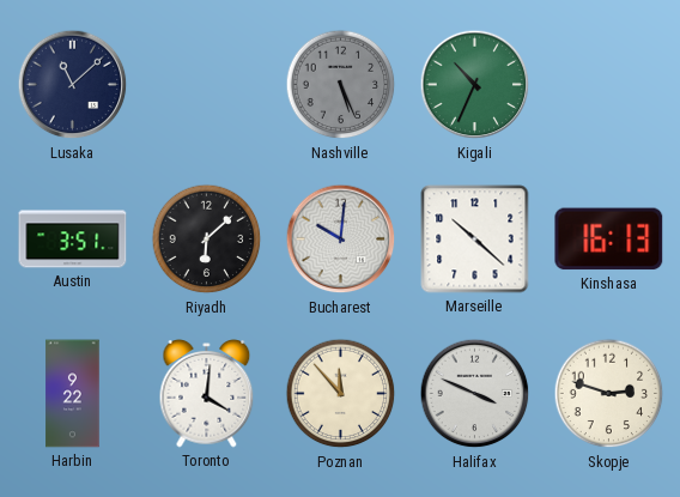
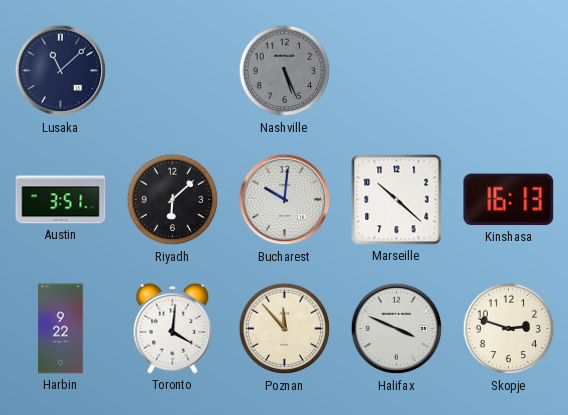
Kigali: 10:34 -> none
